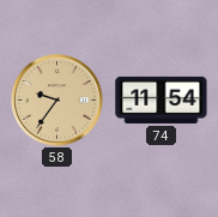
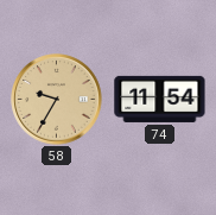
58: 9:36 -> 9:35
